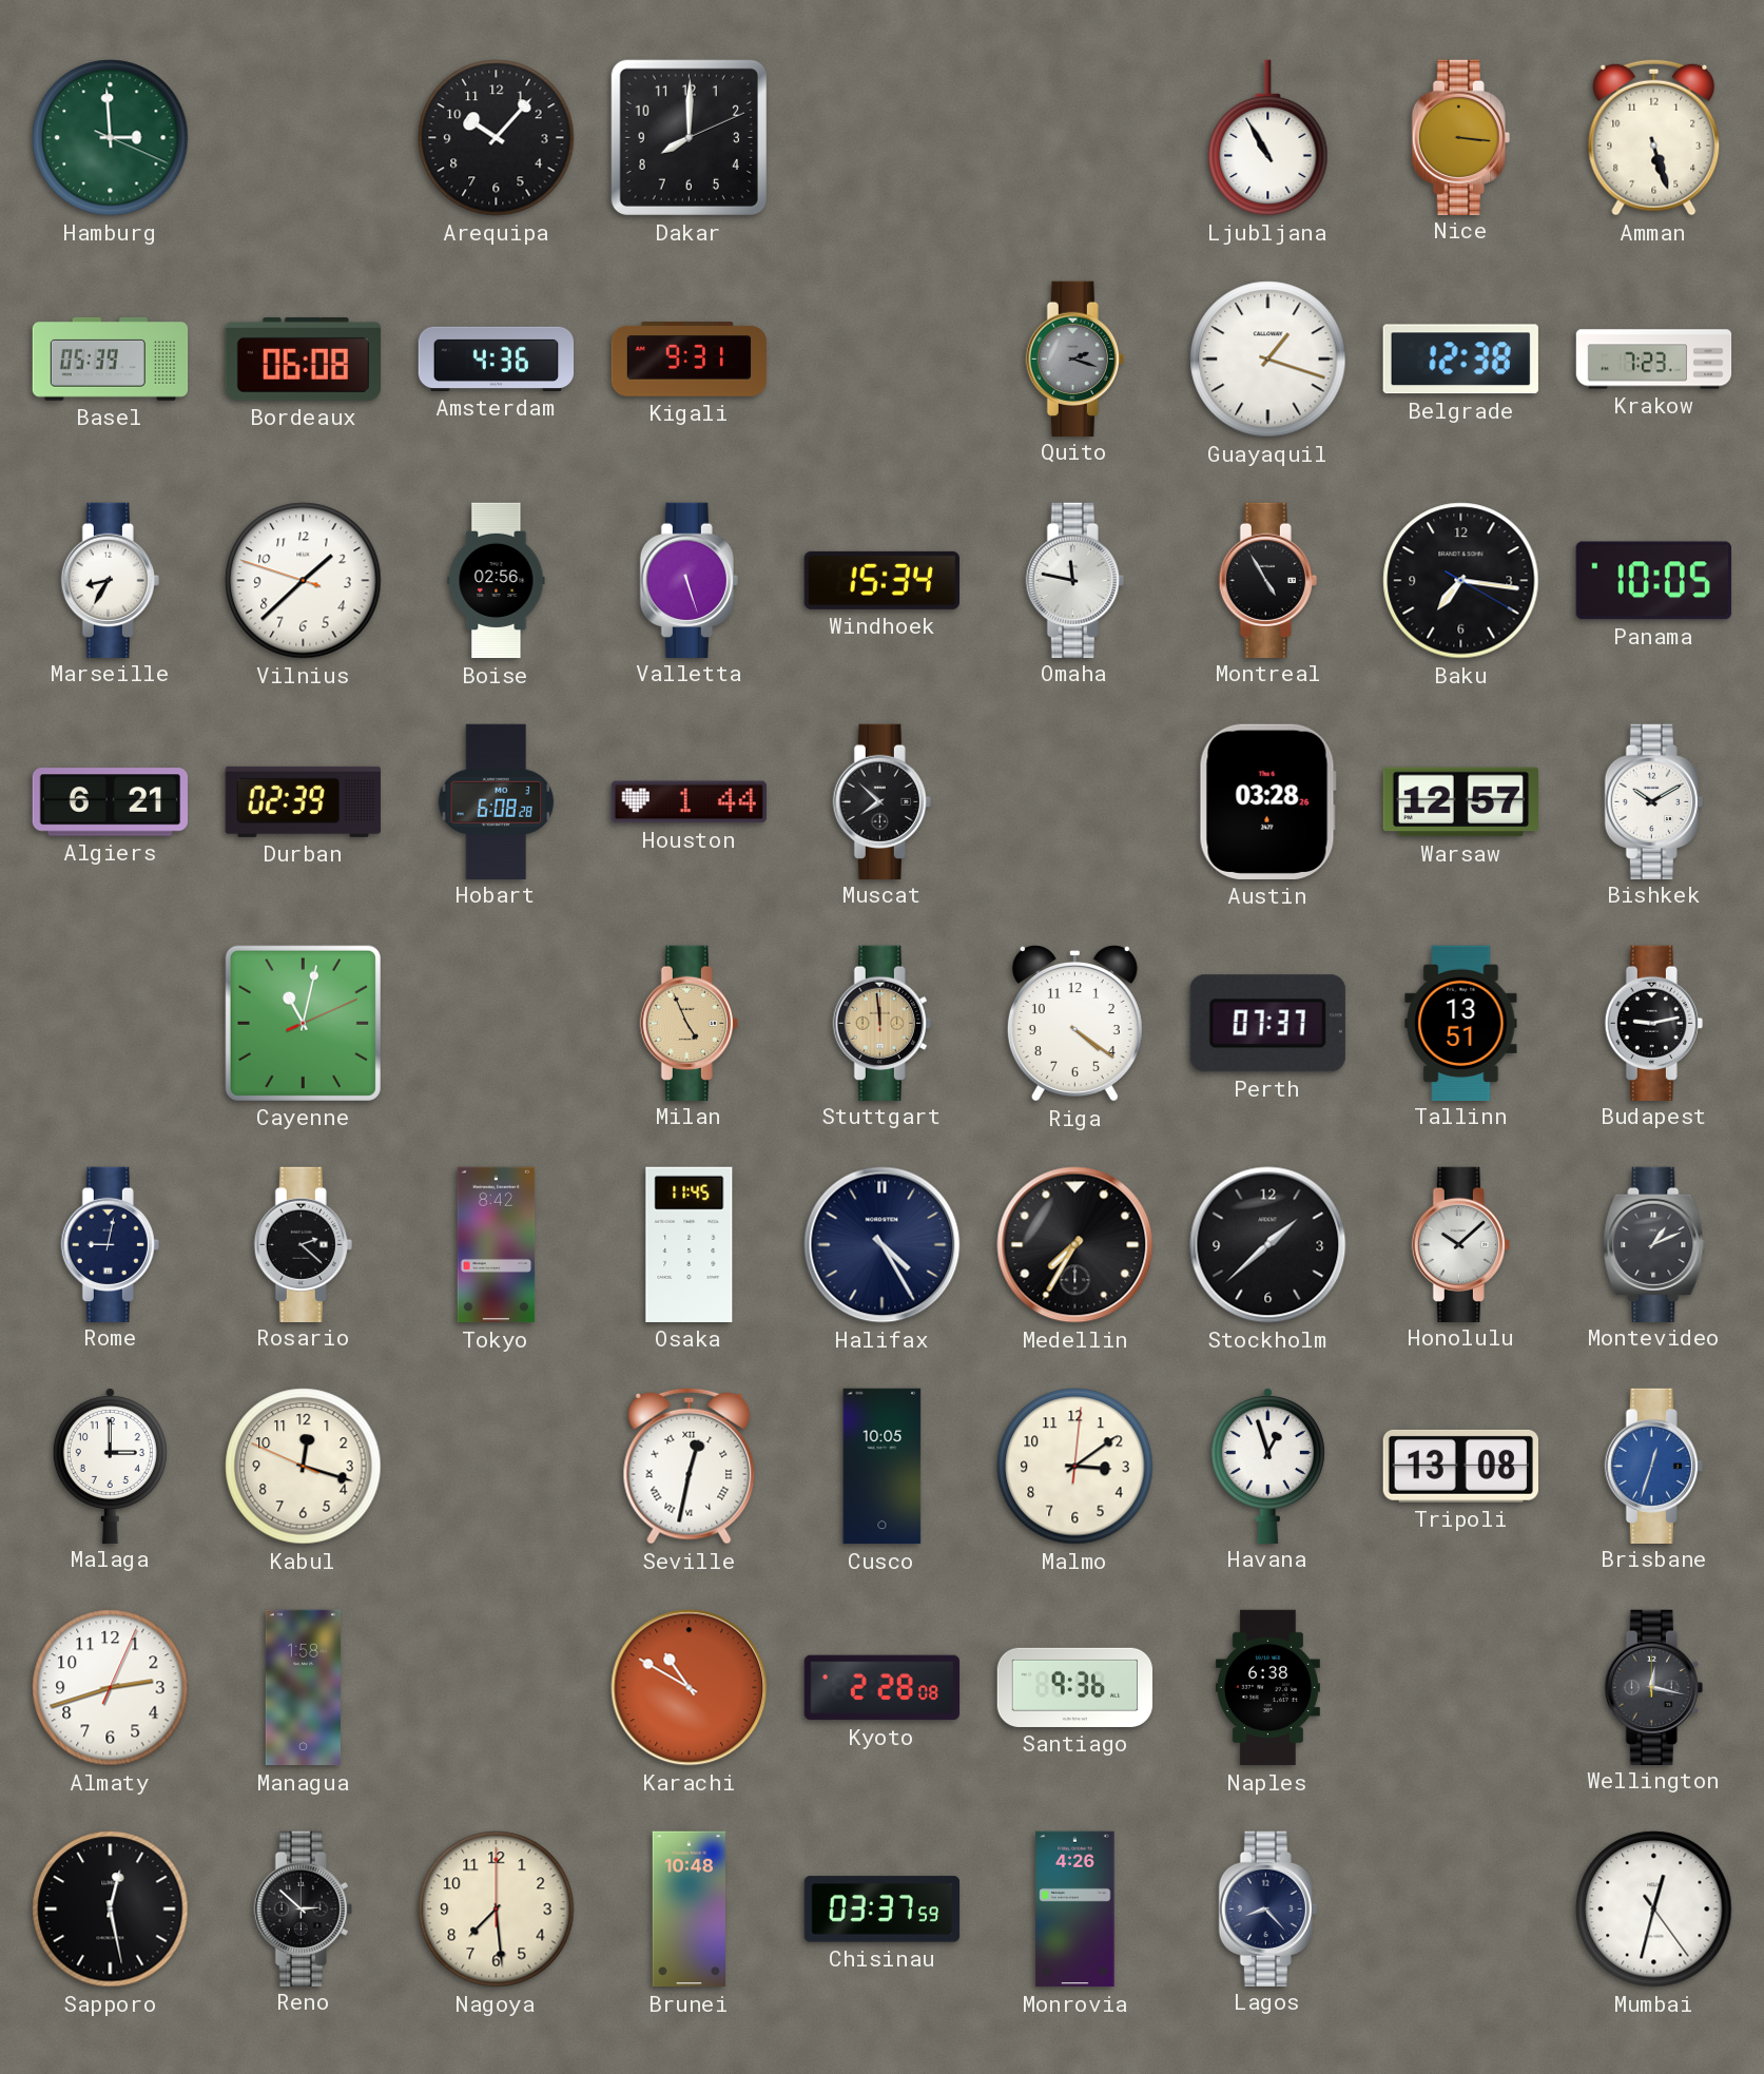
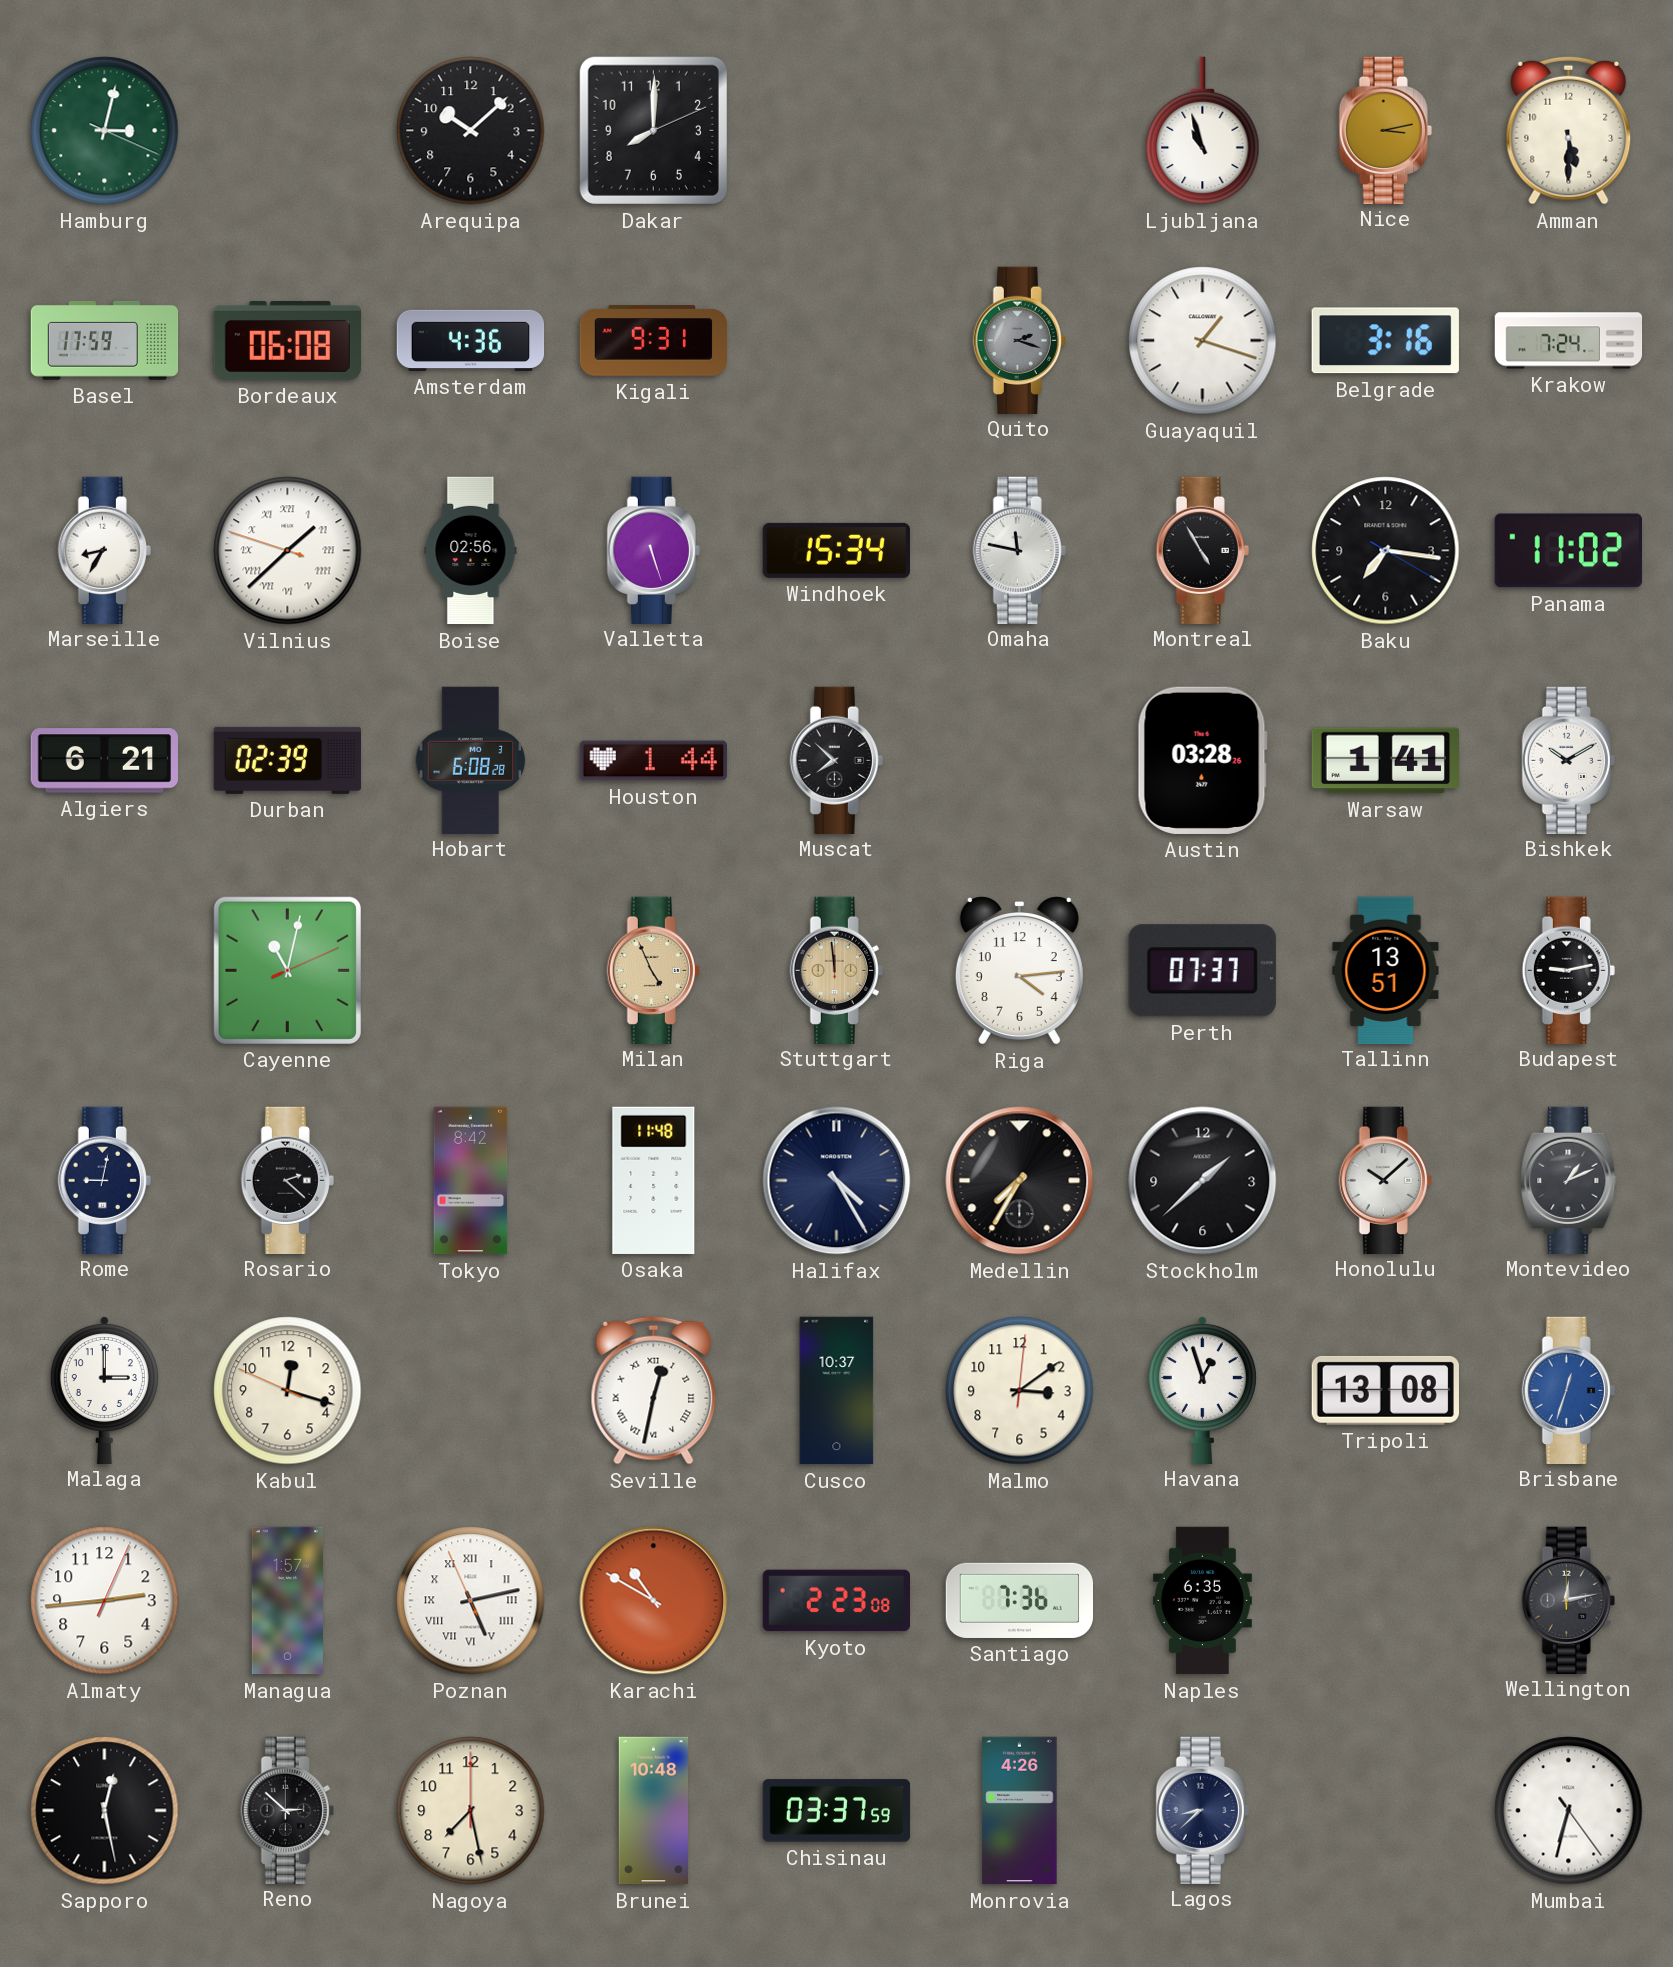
Hamburg: 2:59 -> 3:02
Arequipa: 10:07 -> 10:08
Ljubljana: 10:55 -> 10:57
Nice: 3:16 -> 3:13
Amman: 5:27 -> 5:30
Basel: 05:39 -> 17:59
Belgrade: 12:38 -> 3:16
Krakow: 7:23 -> 7:24
Vilnius numerals: Arabic -> Roman
Panama: 10:05 -> 11:02
Warsaw: 12:57 -> 1:41
Riga: 4:21 -> 4:14
Osaka: 11:45 -> 11:48
Cusco: 10:05 -> 10:37
Almaty: 2:42 -> 2:44
Managua: 1:58 -> 1:57
Poznan: none -> 5:12
Kyoto: 2:28 -> 2:23
Santiago: 9:36 -> 7:36
Naples: 6:38 -> 6:35
Wellington: 12:17 -> 12:13
Nagoya: 7:29 -> 7:28
Lagos: 8:23 -> 8:38
Mumbai: 12:32 -> 6:32
